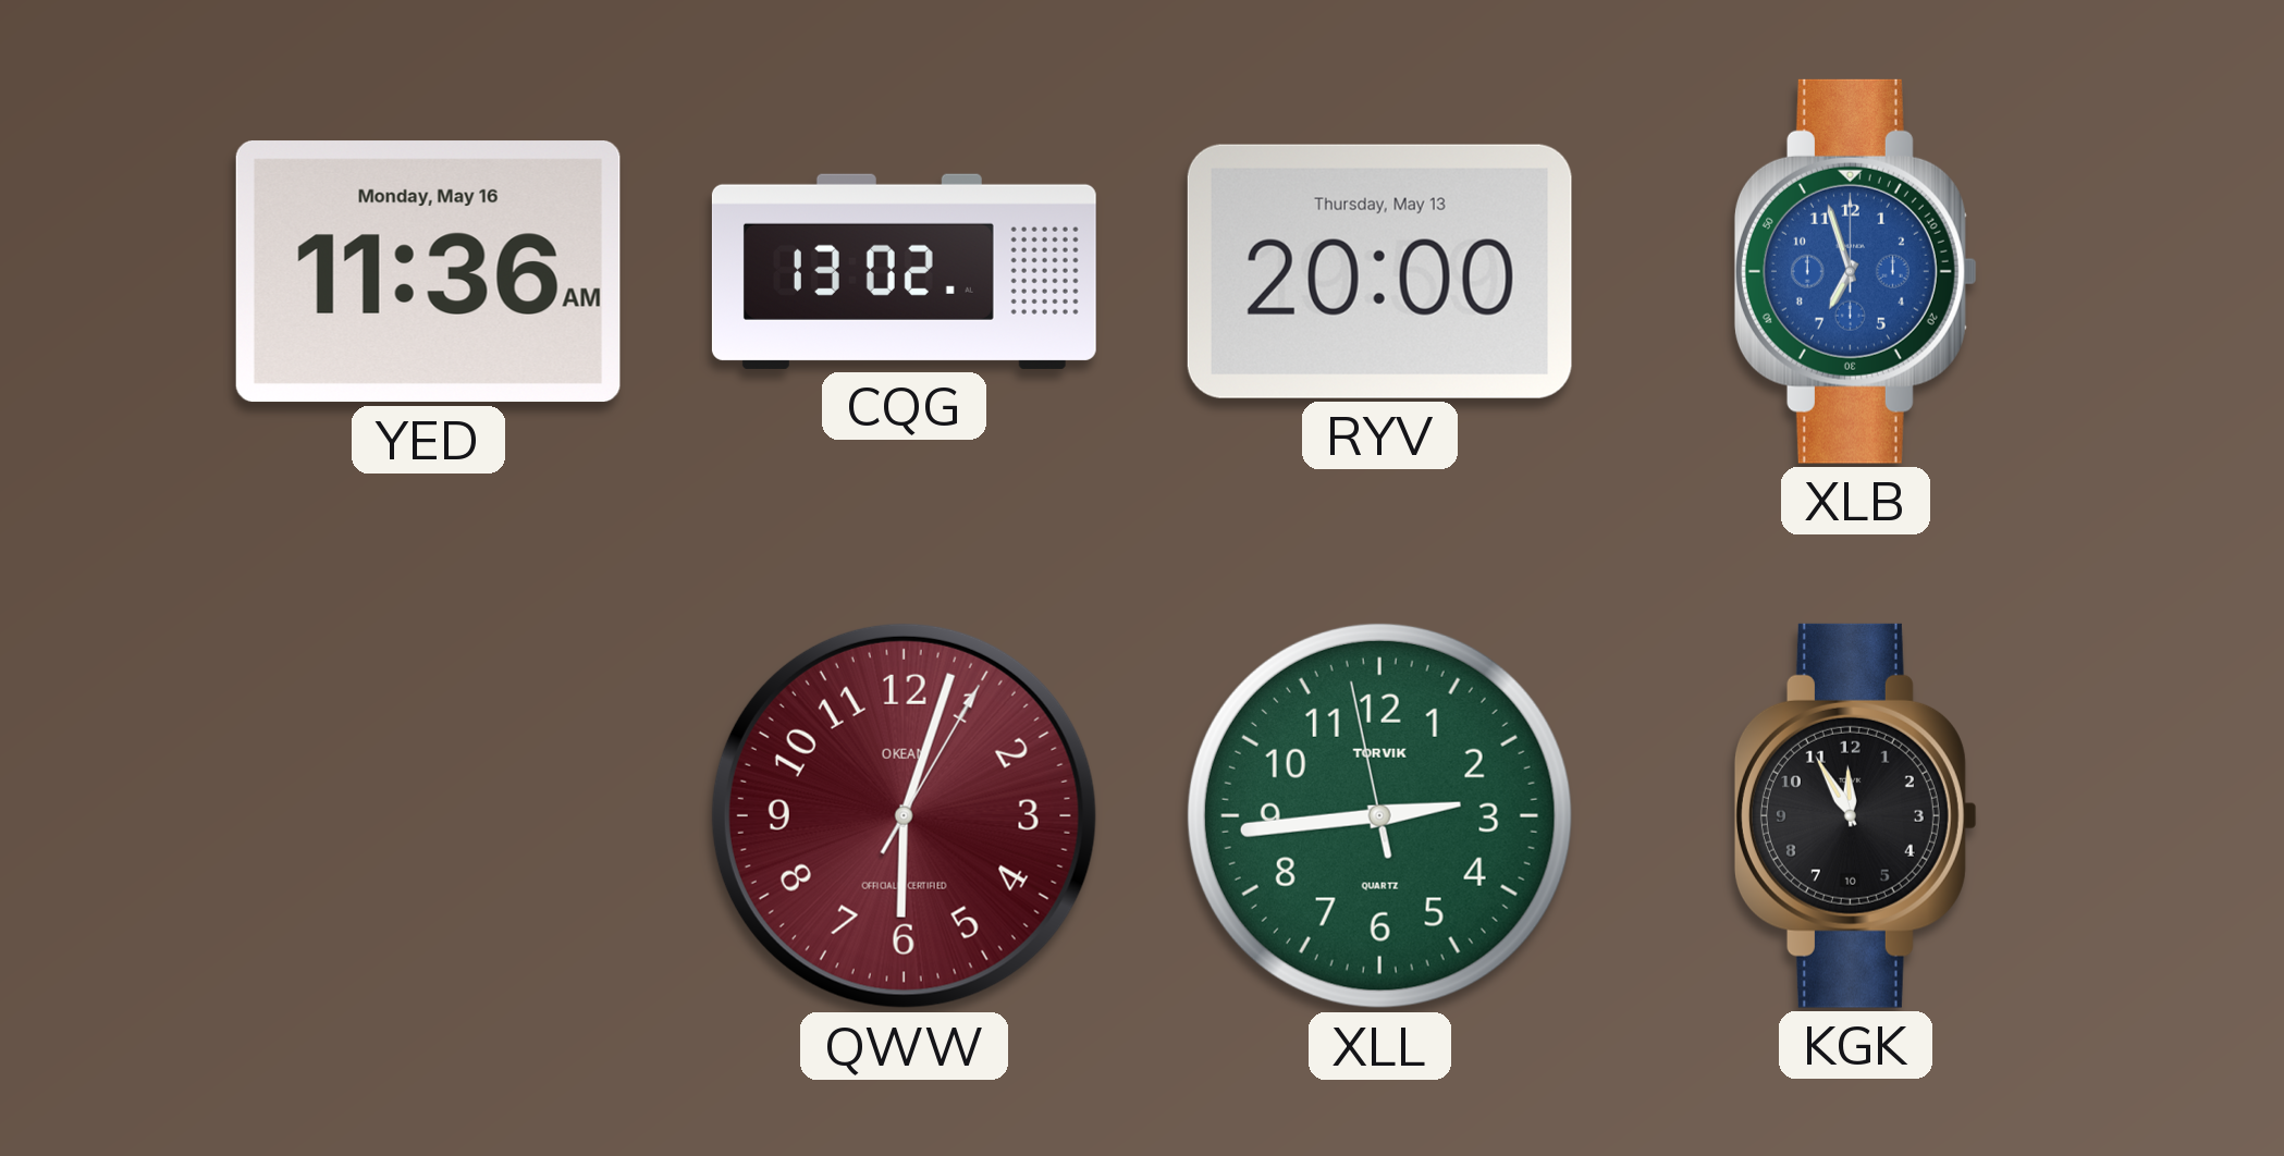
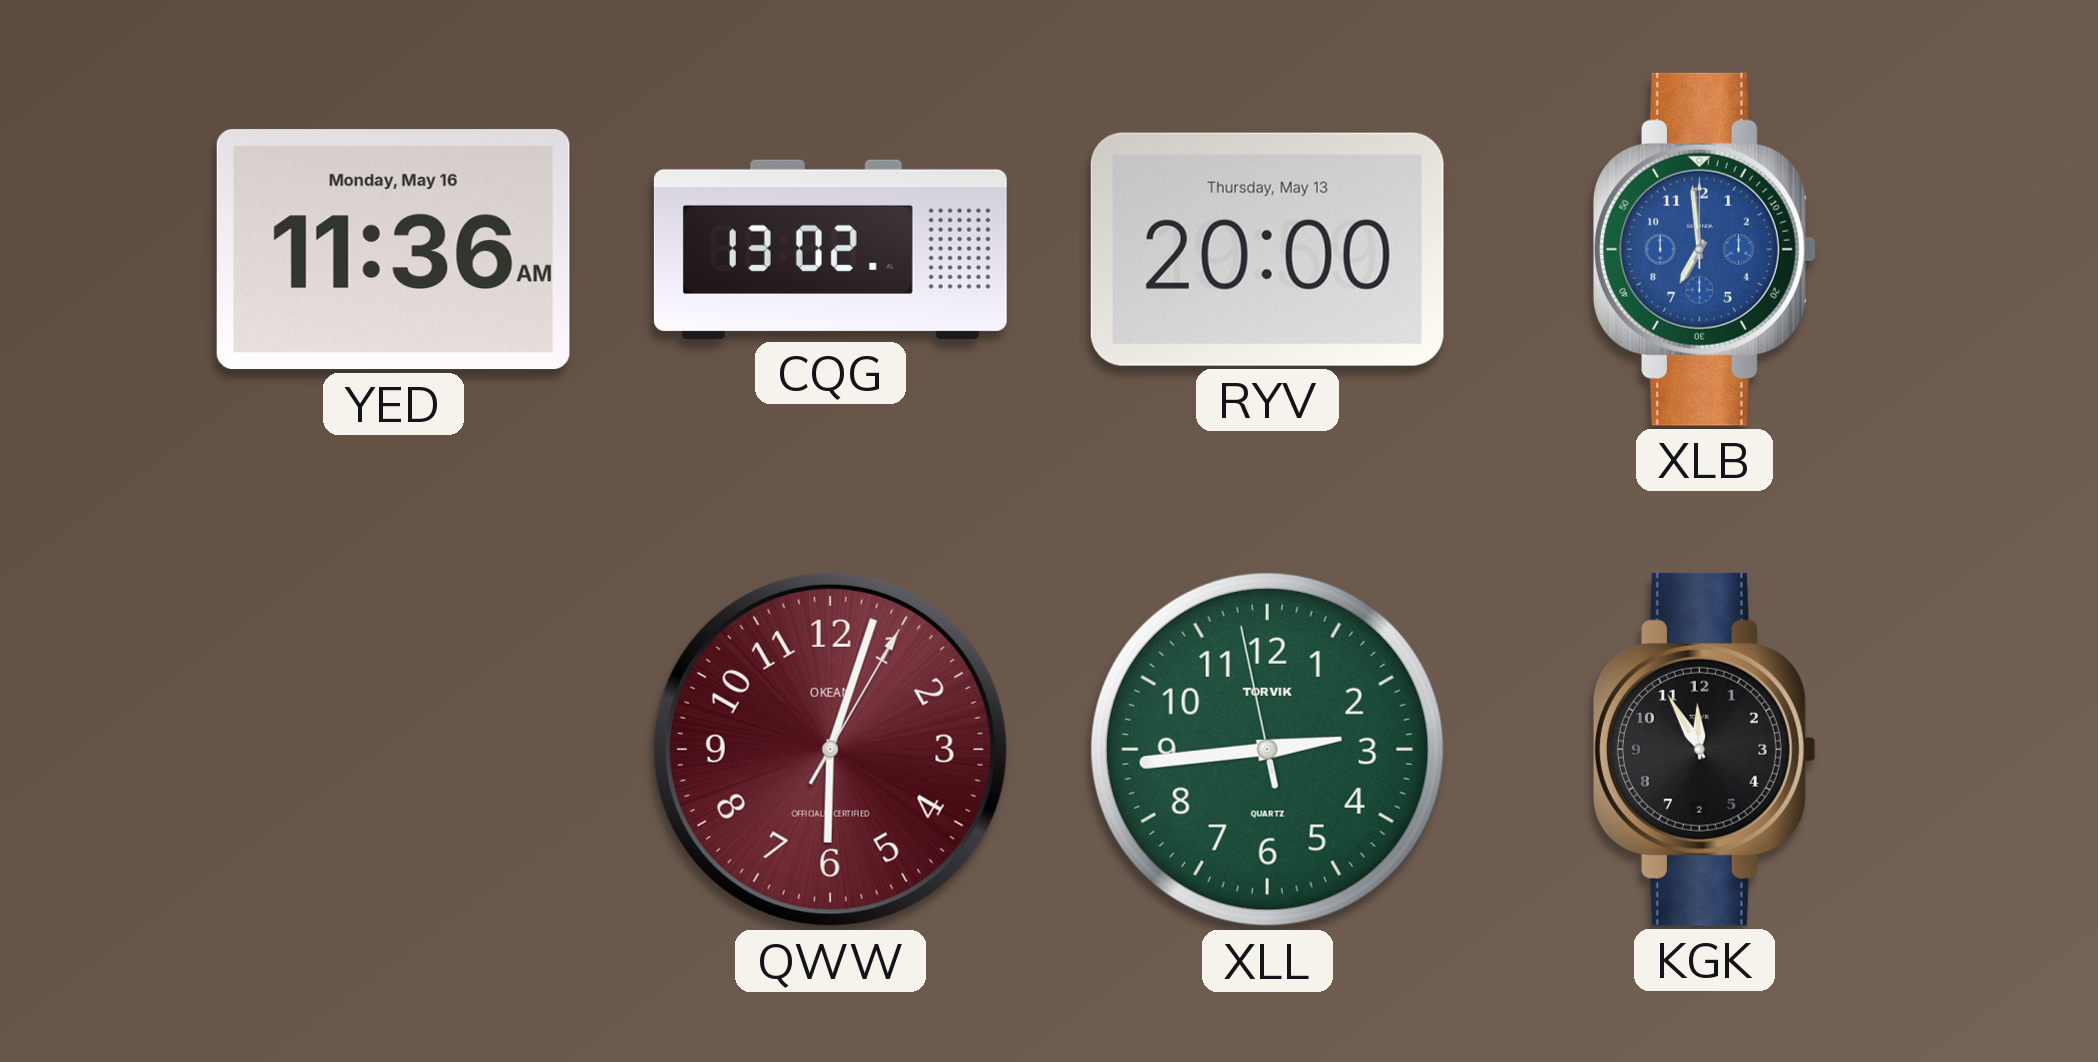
XLB: 6:57 -> 6:59
KGK date: 10 -> 2
